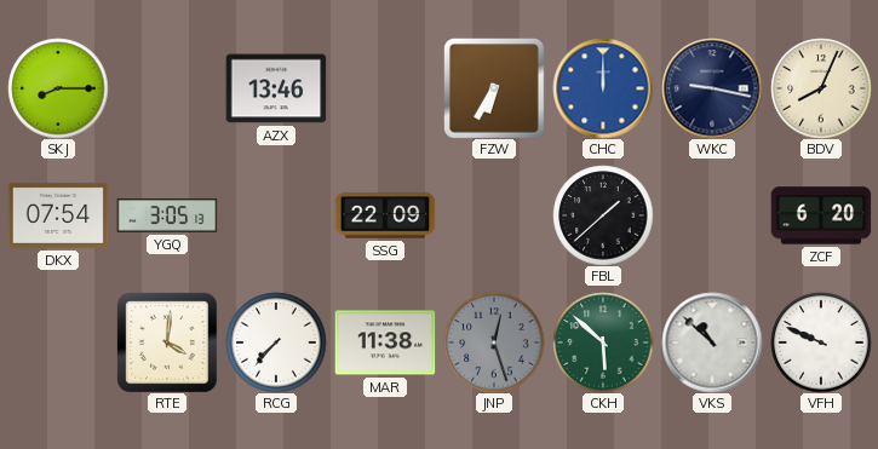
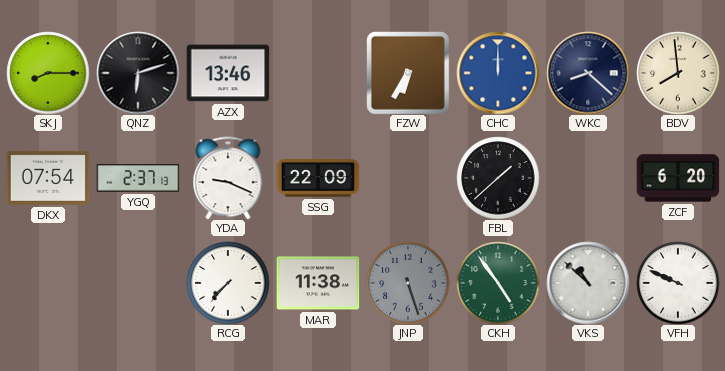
QNZ: none -> 6:12
WKC: 9:17 -> 8:22
BDV: 8:04 -> 7:59
YGQ: 3:05 -> 2:37
YDA: none -> 9:19
RTE: 4:01 -> none
JNP: 12:27 -> 5:27
CKH: 5:52 -> 4:54
